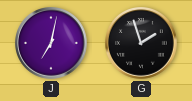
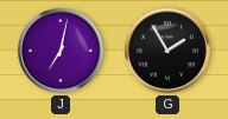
G: 1:57 -> 1:55
